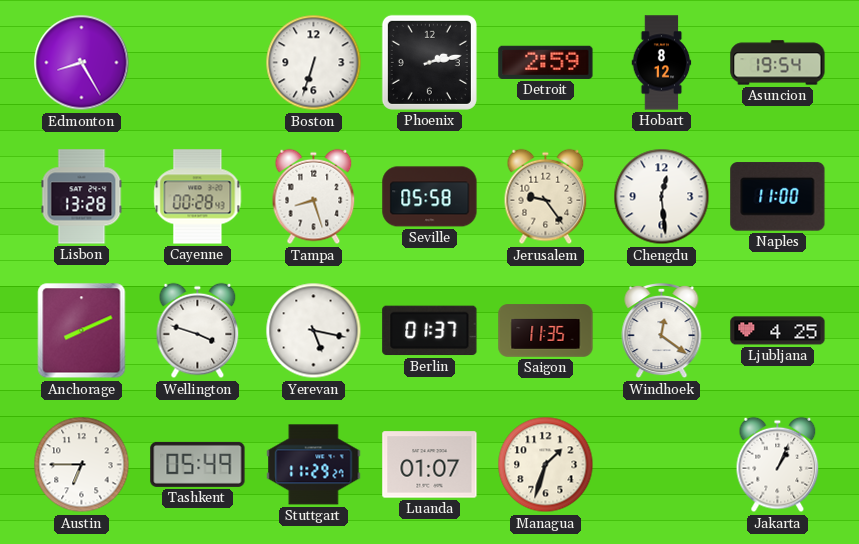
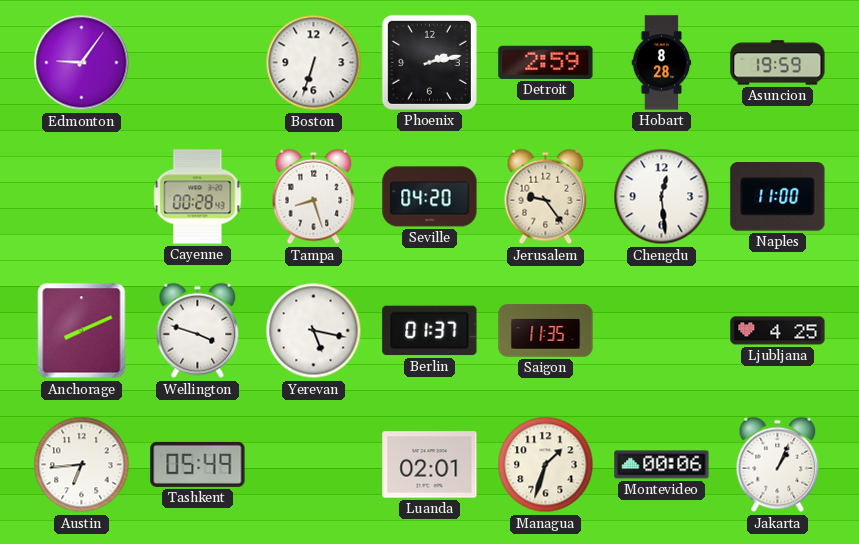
Edmonton: 8:25 -> 9:06
Hobart: 8:12 -> 8:28
Asuncion: 19:54 -> 19:59
Lisbon: 13:28 -> none
Seville: 05:58 -> 04:20
Windhoek: 12:21 -> none
Austin: 6:45 -> 6:44
Stuttgart: 11:29 -> none
Luanda: 01:07 -> 02:01
Montevideo: none -> 00:06
